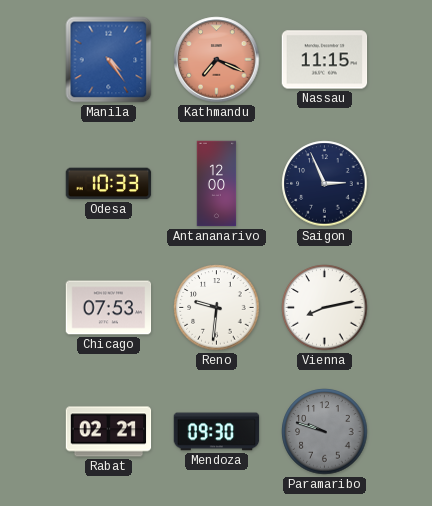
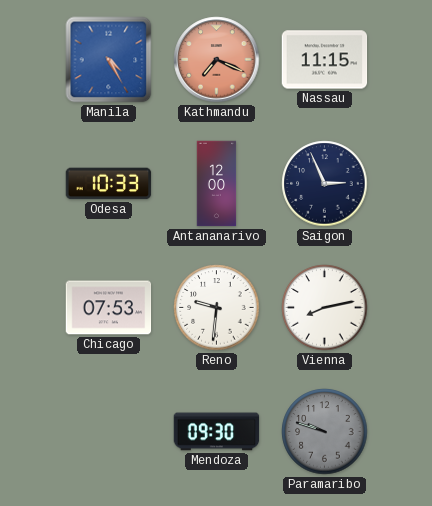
Manila: 4:24 -> 4:25
Rabat: 02:21 -> none
